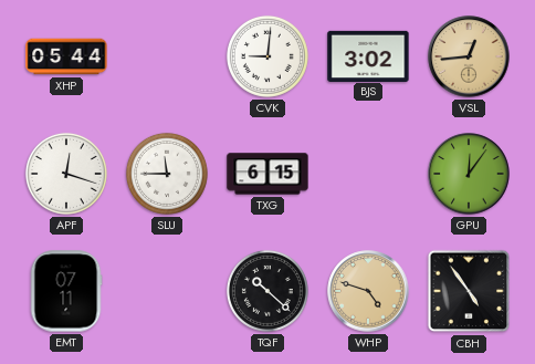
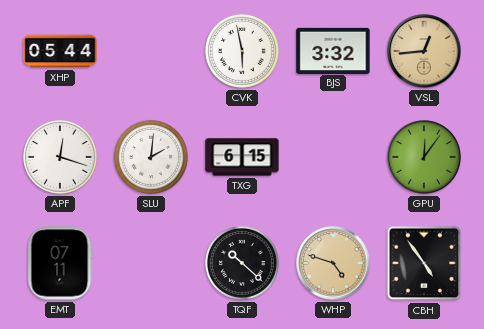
CVK: 9:01 -> 5:58
BJS: 3:02 -> 3:32
SLU: 11:45 -> 2:01
